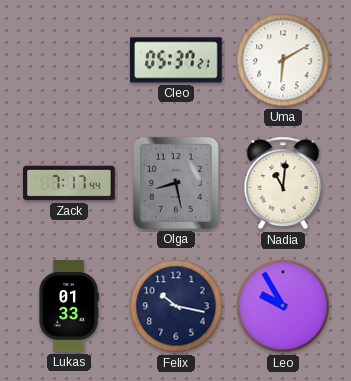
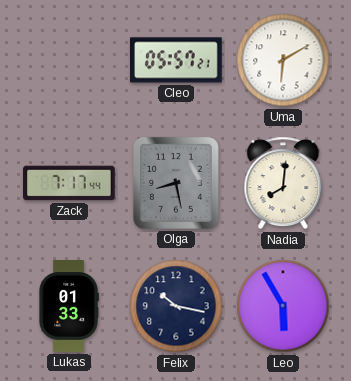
Cleo: 05:37 -> 05:57
Nadia: 11:01 -> 8:01
Leo: 9:55 -> 5:55
